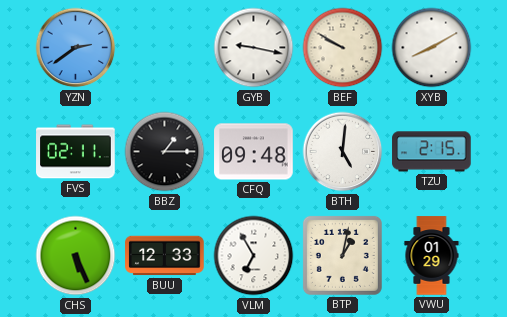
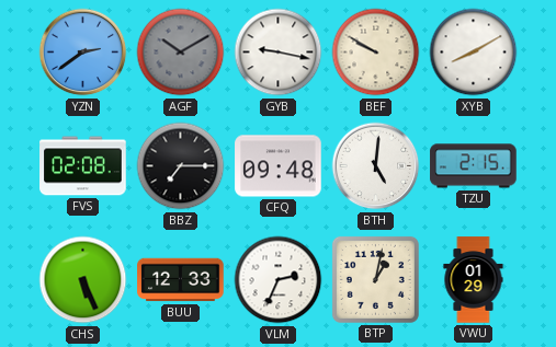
AGF: none -> 10:10
FVS: 02:11 -> 02:08
BBZ: 1:15 -> 7:15
VLM: 6:55 -> 2:34
